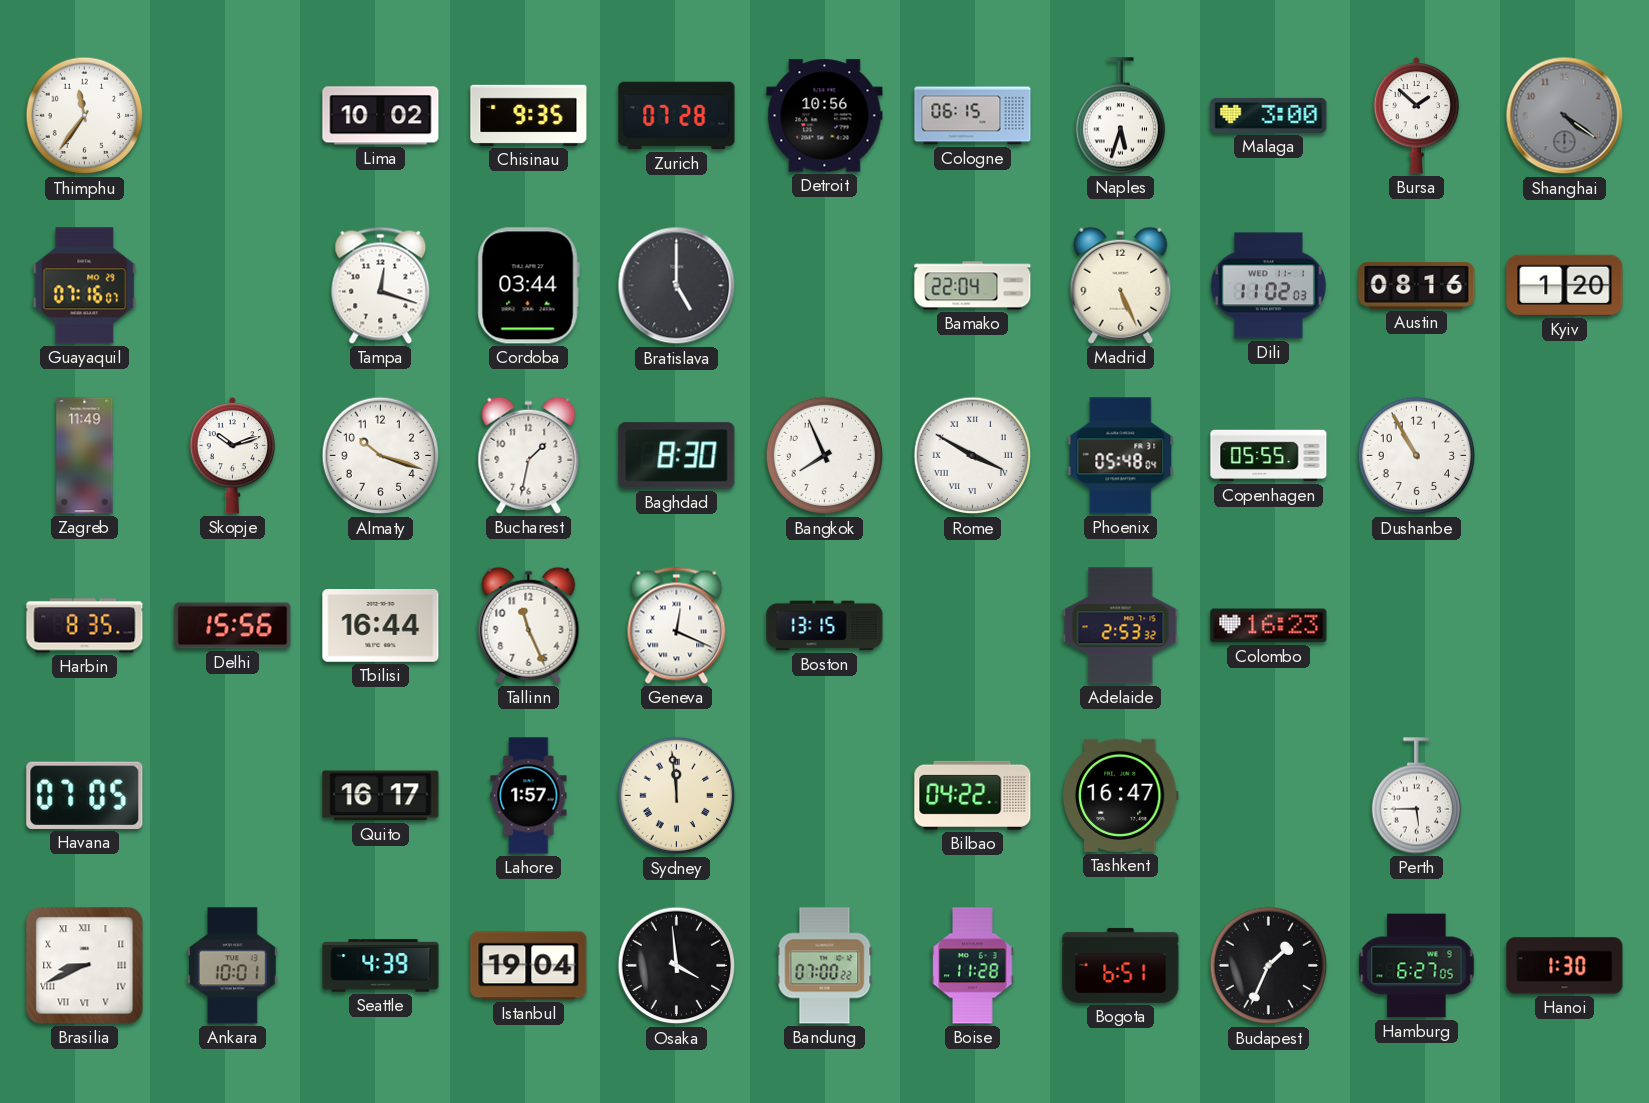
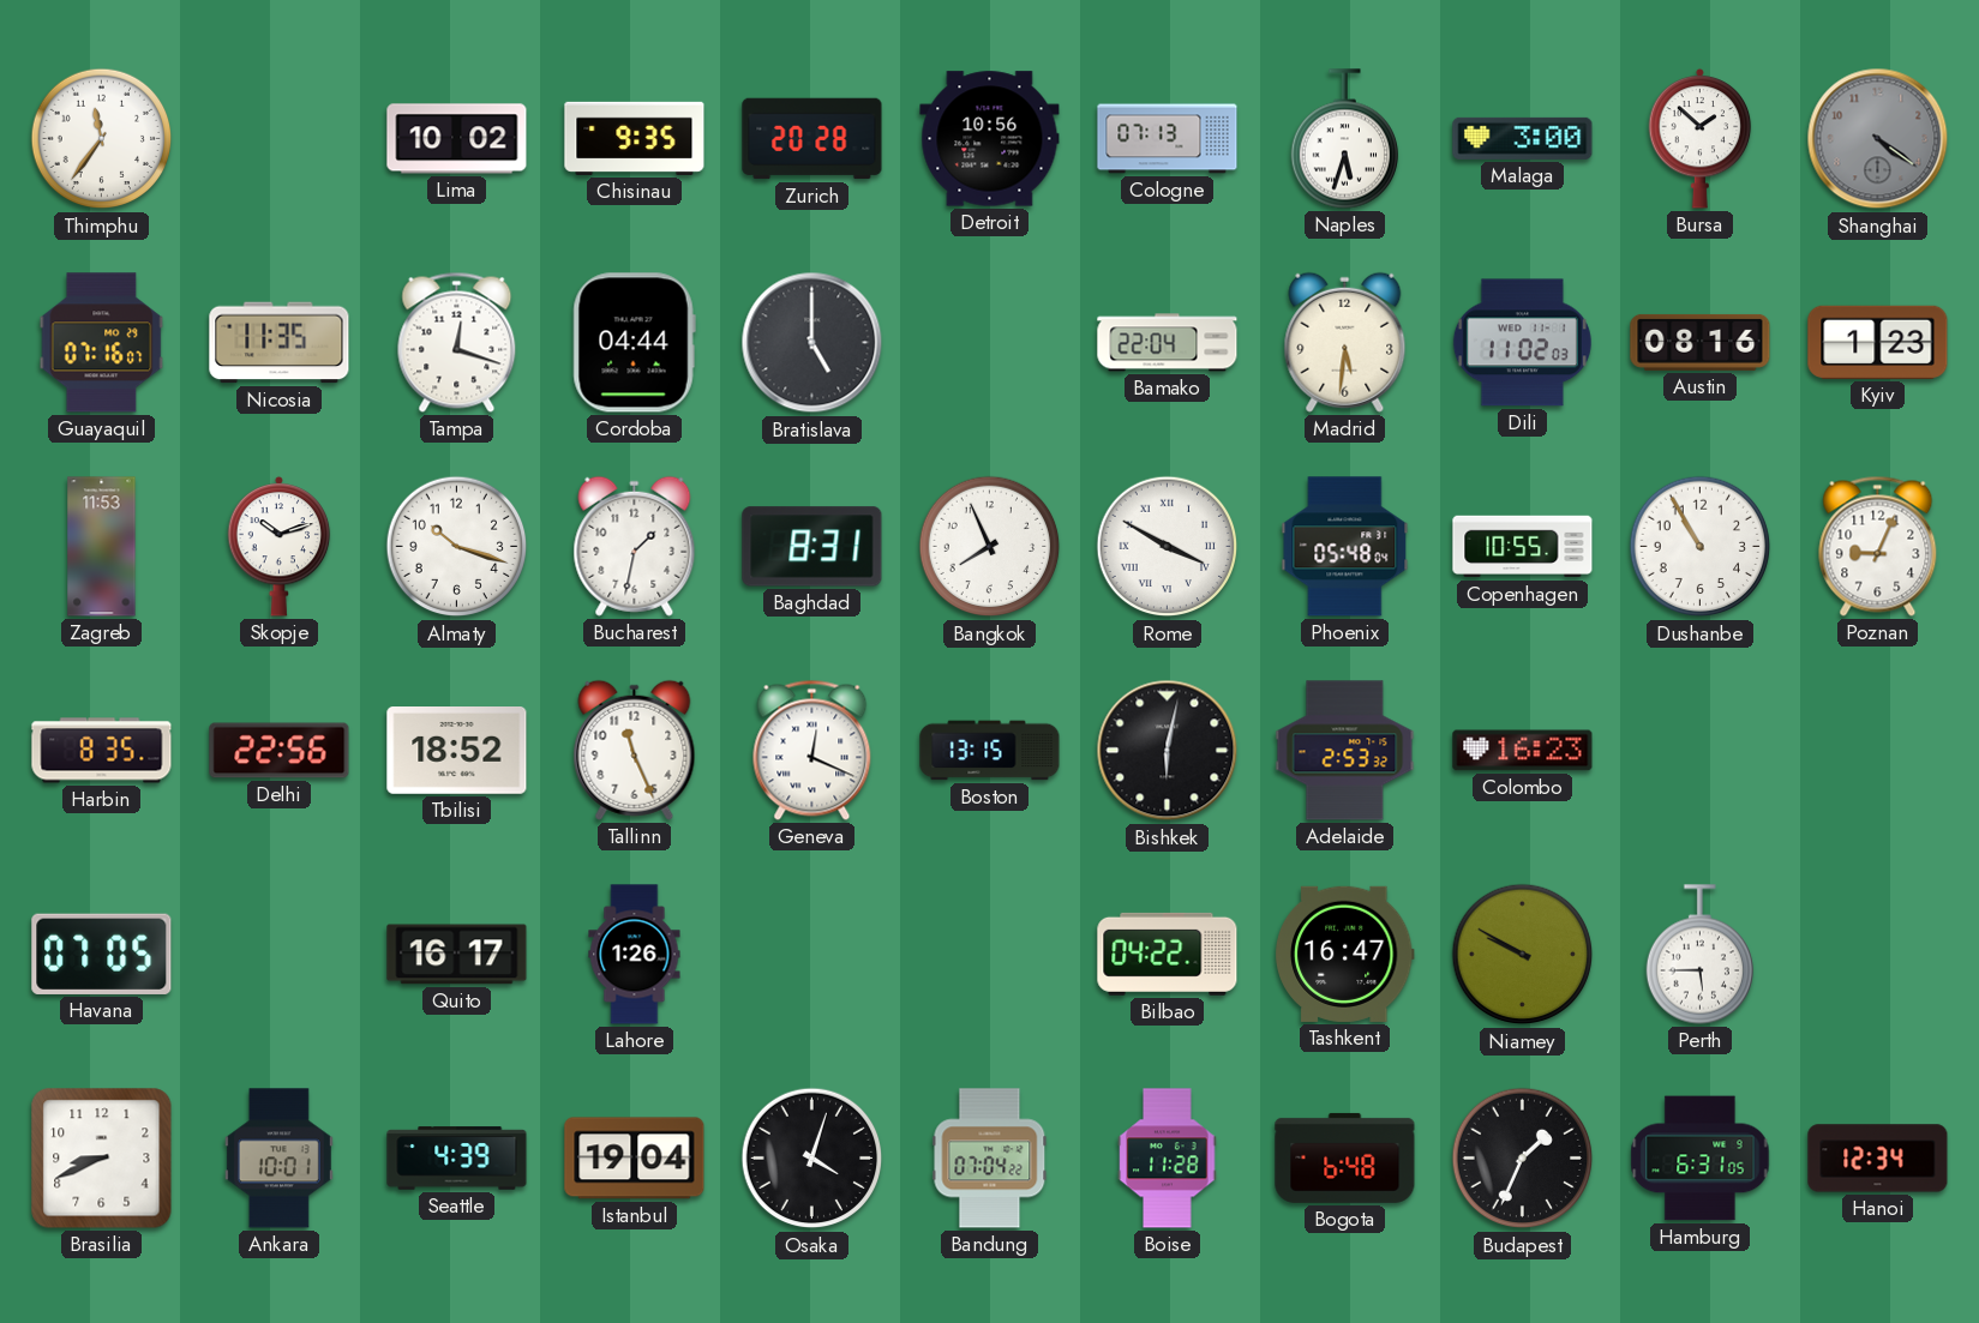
Zurich: 07:28 -> 20:28
Cologne: 06:15 -> 07:13
Nicosia: none -> 11:35
Cordoba: 03:44 -> 04:44
Madrid: 5:26 -> 5:31
Kyiv: 1:20 -> 1:23
Zagreb: 11:49 -> 11:53
Baghdad: 8:30 -> 8:31
Copenhagen: 05:55 -> 10:55
Poznan: none -> 9:04
Delhi: 15:56 -> 22:56
Tbilisi: 16:44 -> 18:52
Bishkek: none -> 6:02
Lahore: 1:57 -> 1:26
Sydney: 11:59 -> none
Niamey: none -> 9:50
Brasilia numerals: Roman -> Arabic
Osaka: 3:59 -> 4:03
Bandung: 07:00 -> 07:04
Bogota: 6:51 -> 6:48
Hamburg: 6:27 -> 6:31
Hanoi: 1:30 -> 12:34
